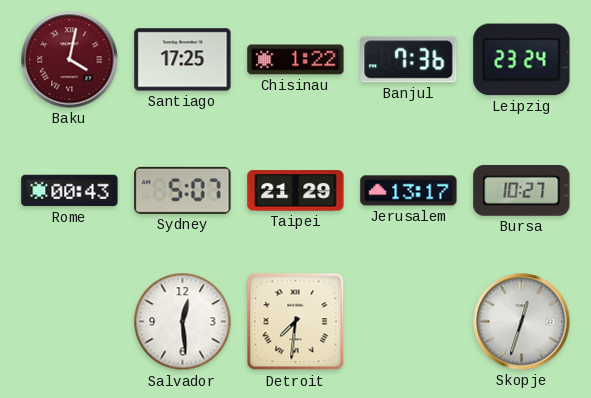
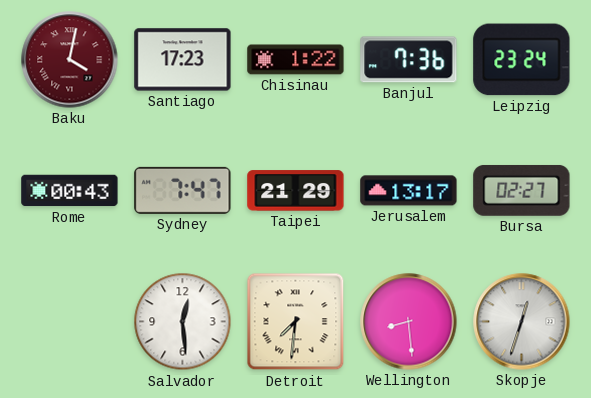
Santiago: 17:25 -> 17:23
Sydney: 5:07 -> 7:47
Bursa: 10:27 -> 02:27
Wellington: none -> 8:29
